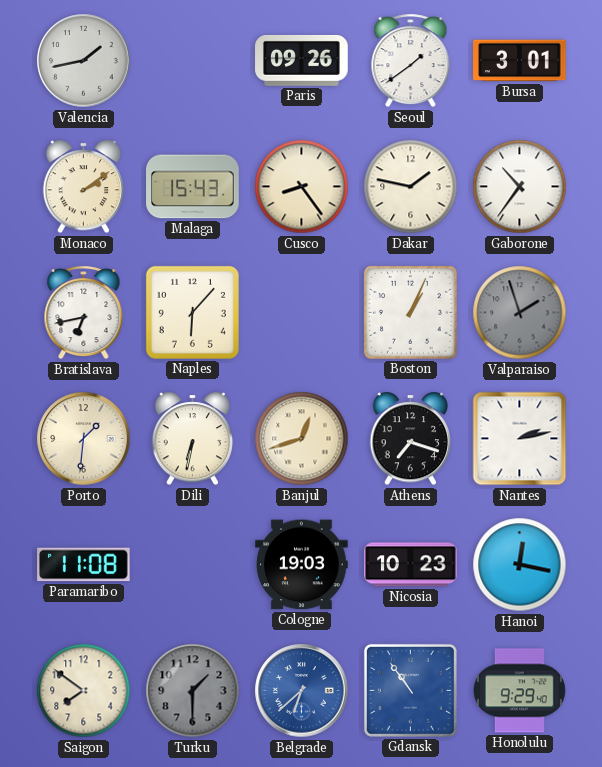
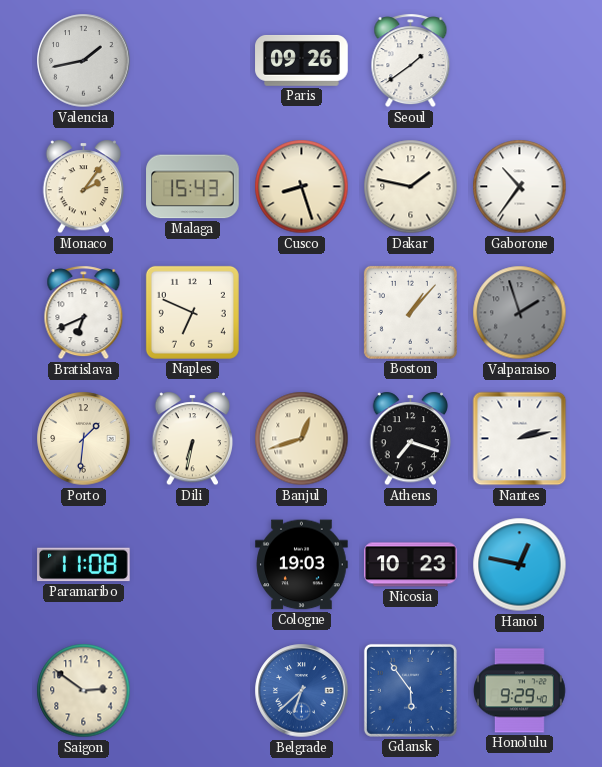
Bursa: 3:01 -> none
Monaco: 2:09 -> 2:06
Cusco: 8:24 -> 8:27
Bratislava: 6:43 -> 6:41
Naples: 6:07 -> 6:49
Boston: 1:04 -> 1:07
Hanoi: 12:17 -> 12:47
Saigon: 7:51 -> 2:51
Turku: 1:30 -> none
Gdansk: 10:54 -> 5:54
